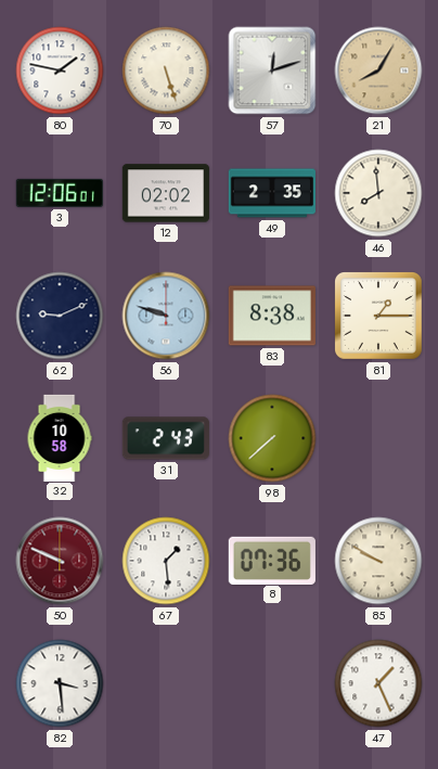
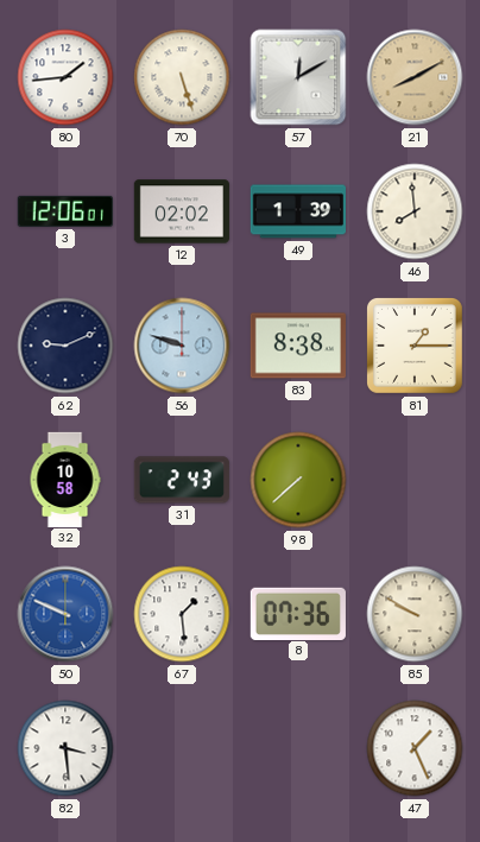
80: 1:47 -> 1:44
57: 12:12 -> 12:10
21: 8:05 -> 8:10
49: 2:35 -> 1:39
50 dial: burgundy -> blue
